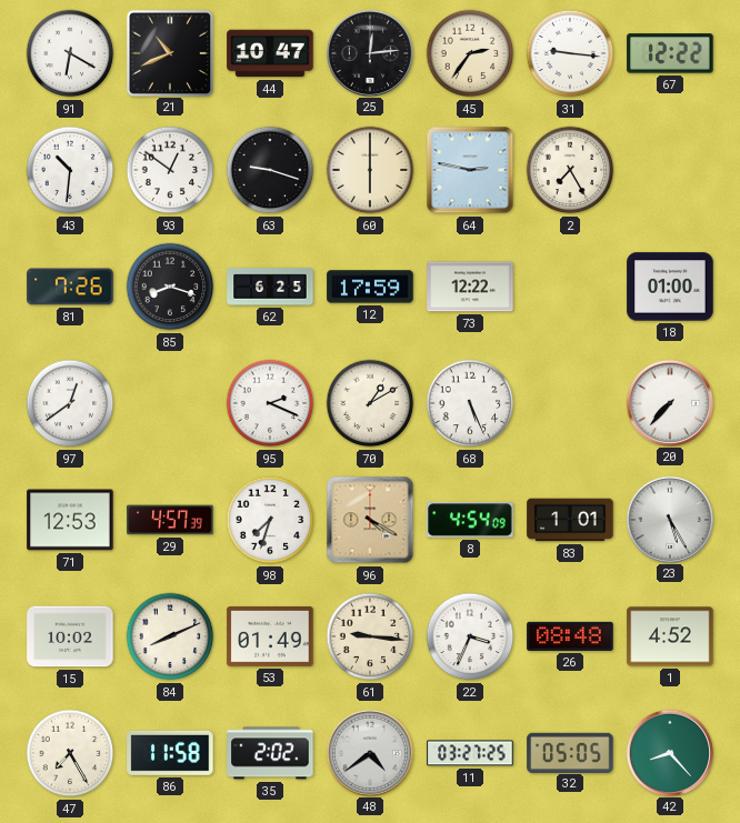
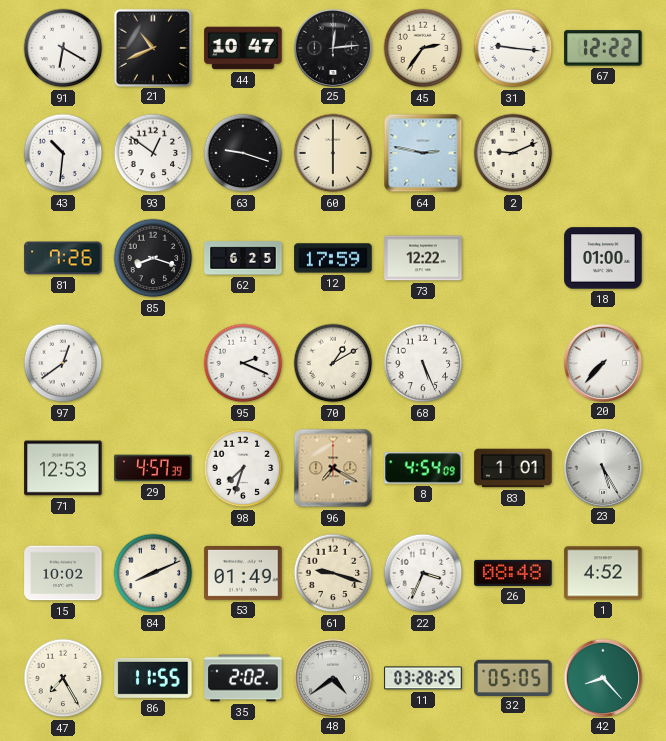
2: 7:25 -> 9:11
96: 4:20 -> 7:20
61: 9:16 -> 9:18
86: 11:58 -> 11:55
11: 03:27 -> 03:28
